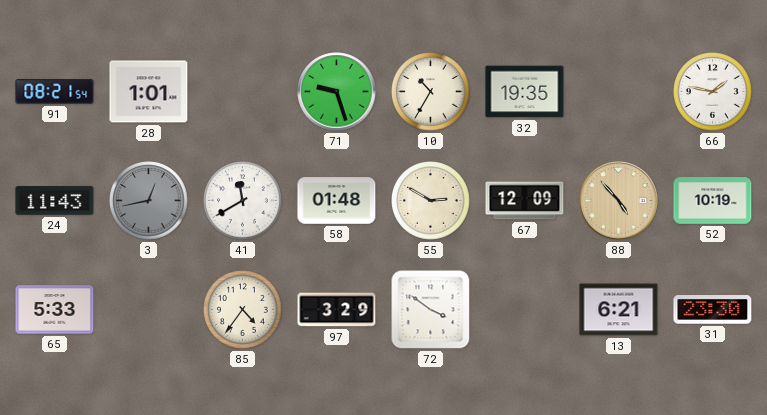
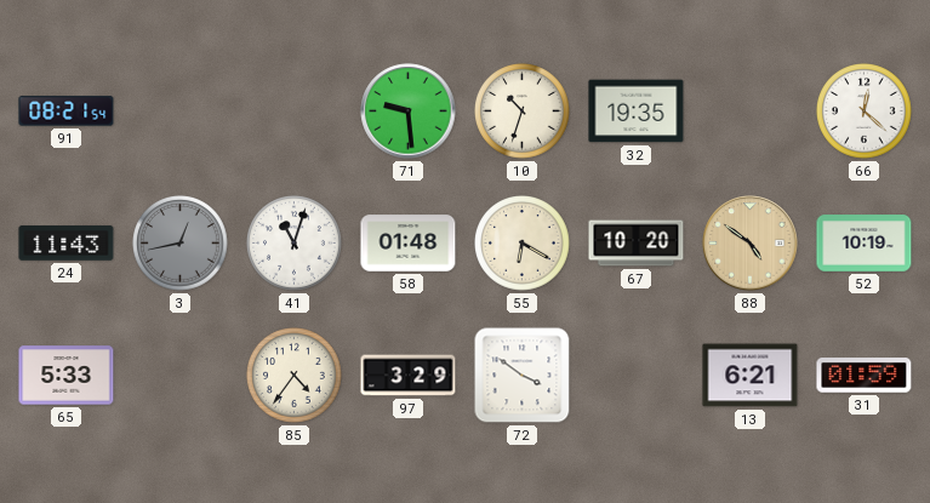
28: 1:01 -> none
71: 9:27 -> 9:29
10: 10:35 -> 10:33
66: 1:47 -> 12:22
41: 11:40 -> 11:03
55: 2:50 -> 6:20
67: 12:09 -> 10:20
88: 4:53 -> 4:51
31: 23:30 -> 01:59
